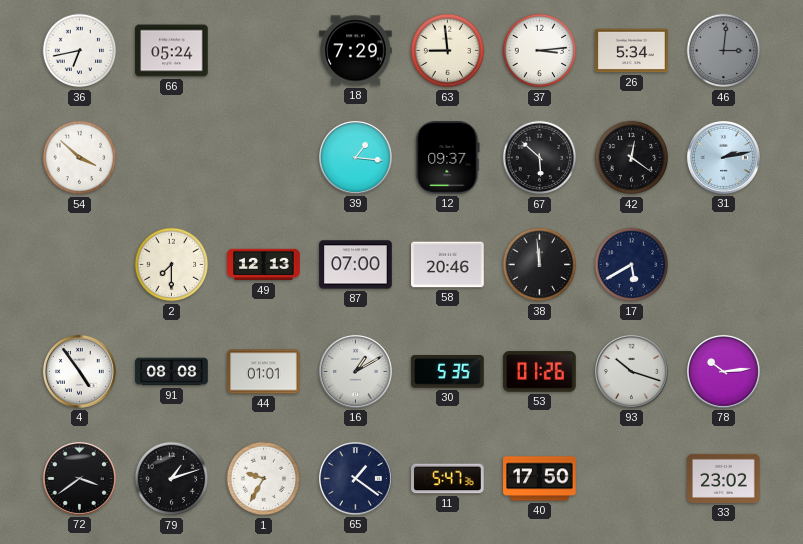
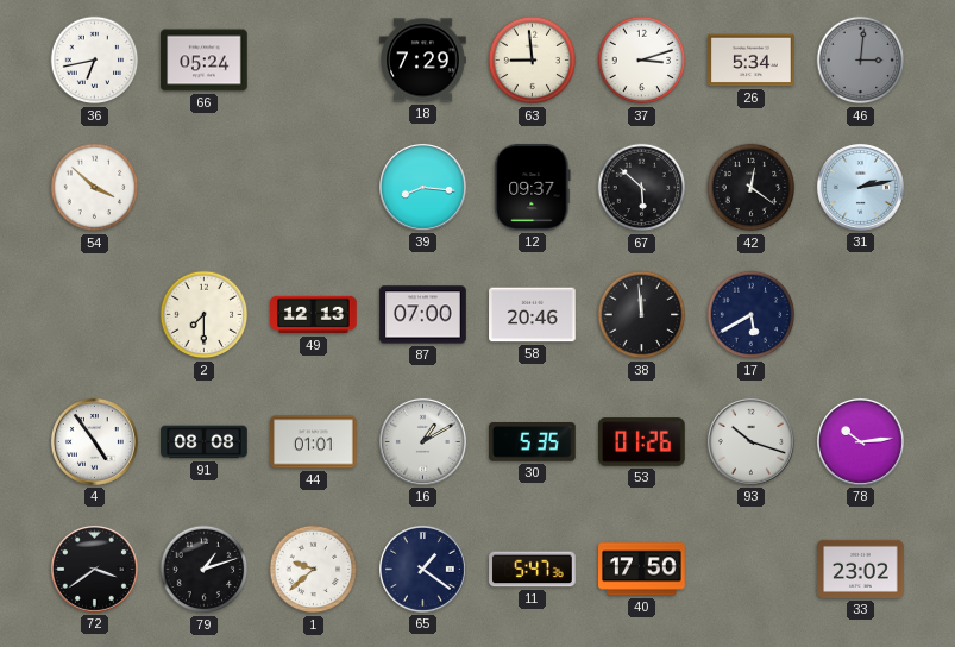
37: 3:14 -> 3:12
39: 1:16 -> 8:16
1: 9:35 -> 9:38
